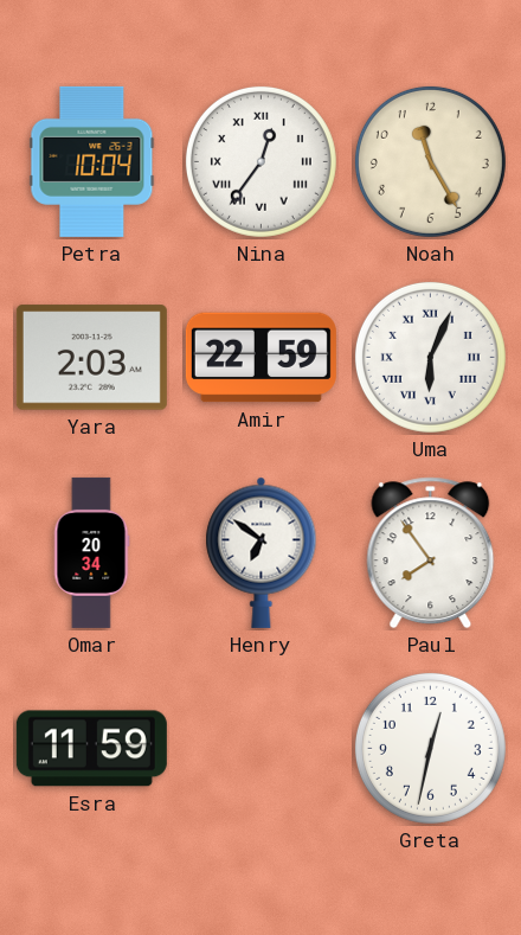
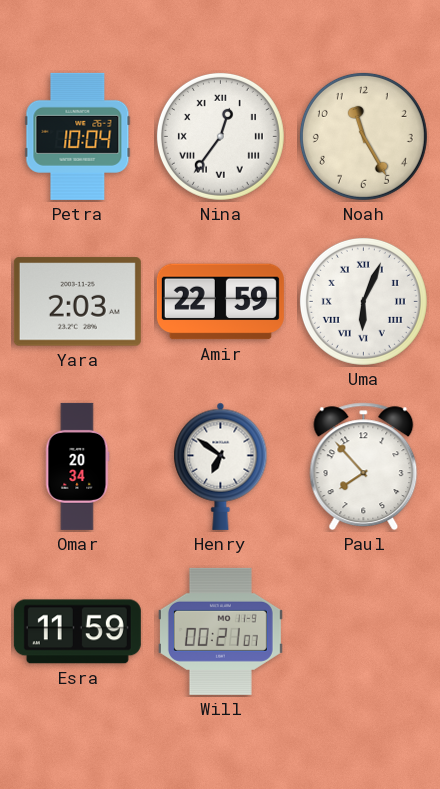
Paul: 7:54 -> 7:53
Will: none -> 00:21
Greta: 12:32 -> none
